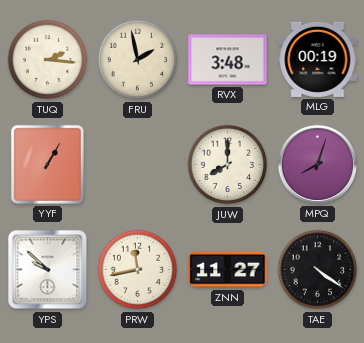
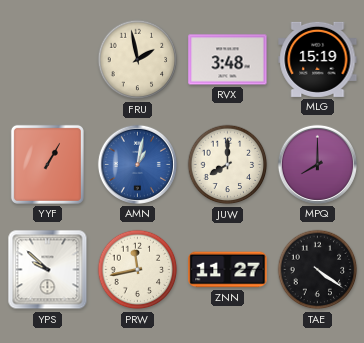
TUQ: 2:16 -> none
MLG: 00:19 -> 15:19
AMN: none -> 1:02
MPQ: 8:03 -> 8:00
